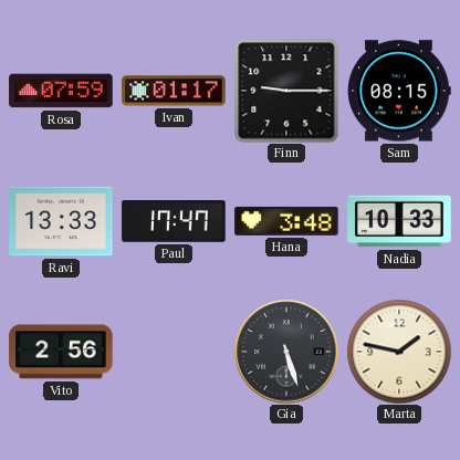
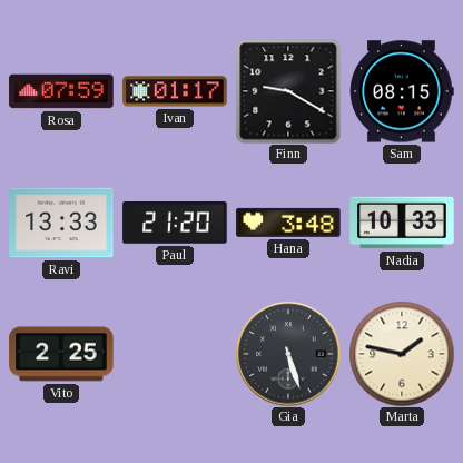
Finn: 9:15 -> 9:20
Paul: 17:47 -> 21:20
Vito: 2:56 -> 2:25
